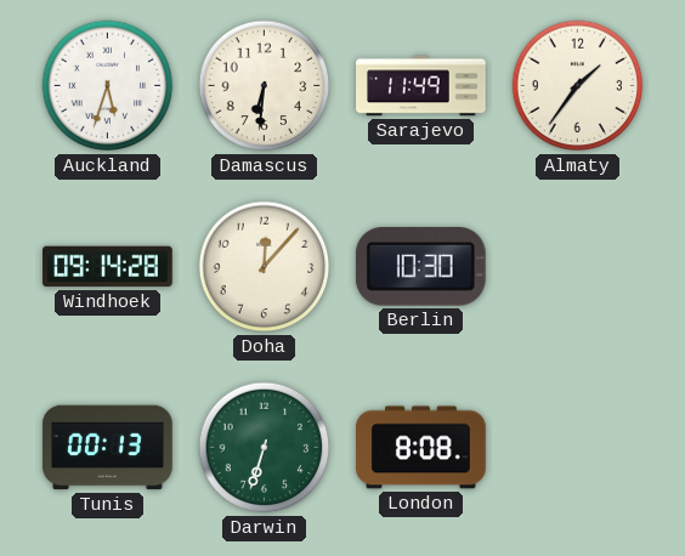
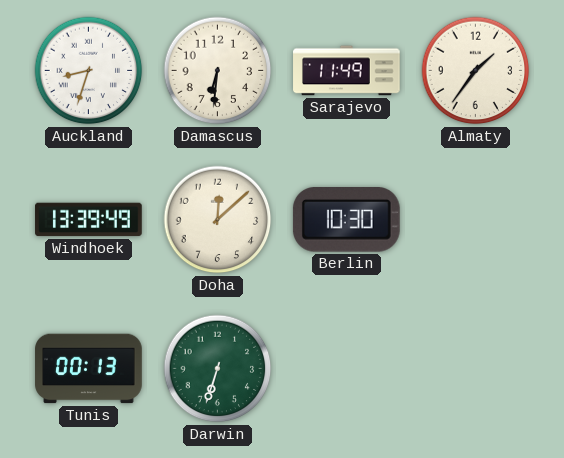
Auckland: 5:33 -> 8:33
Windhoek: 09:14 -> 13:39
Doha: 12:07 -> 12:08
London: 8:08 -> none
